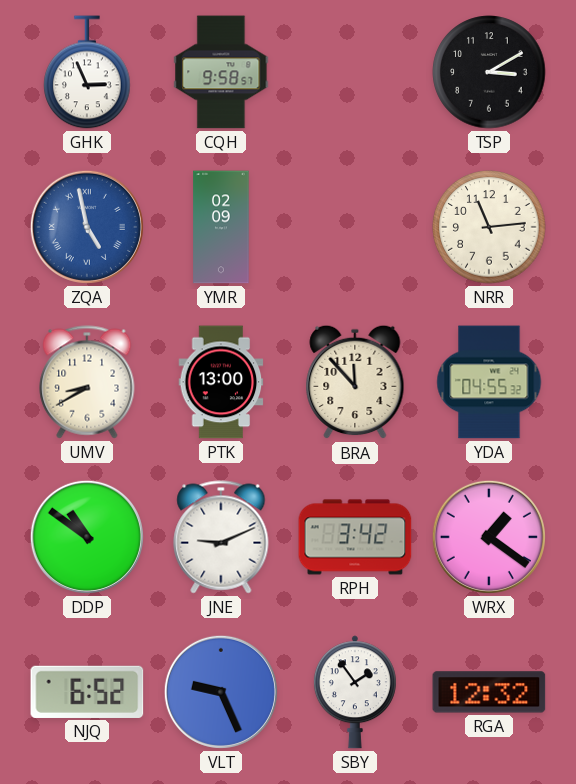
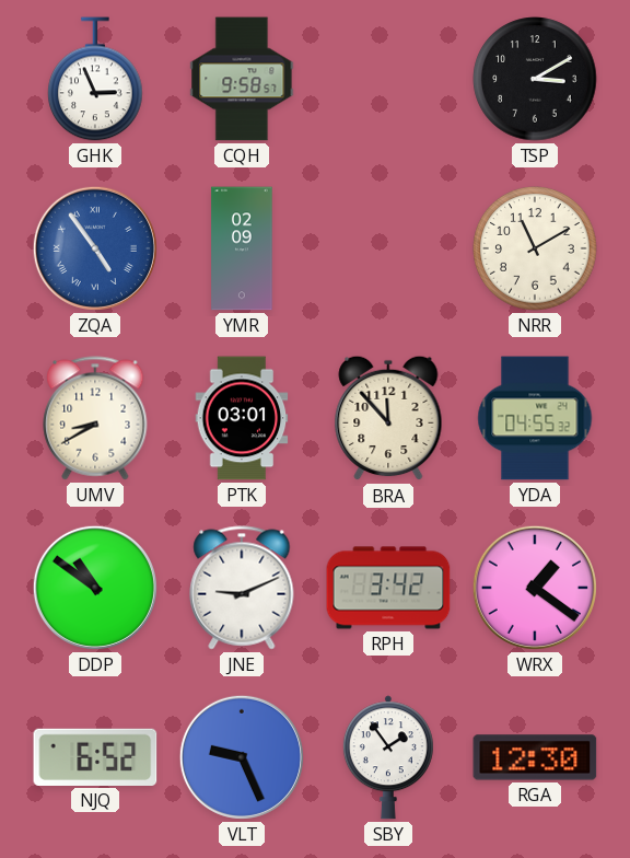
ZQA: 4:58 -> 4:54
NRR: 11:14 -> 11:10
PTK: 13:00 -> 03:01
RGA: 12:32 -> 12:30
